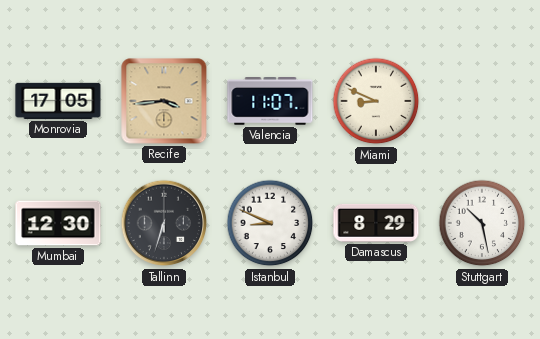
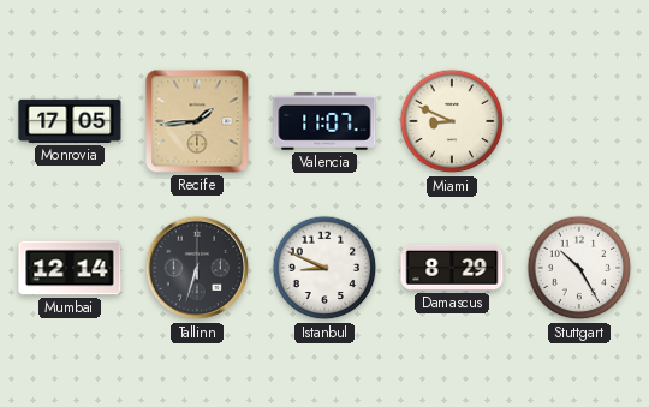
Recife: 3:44 -> 1:44
Mumbai: 12:30 -> 12:14
Stuttgart: 10:28 -> 10:25
